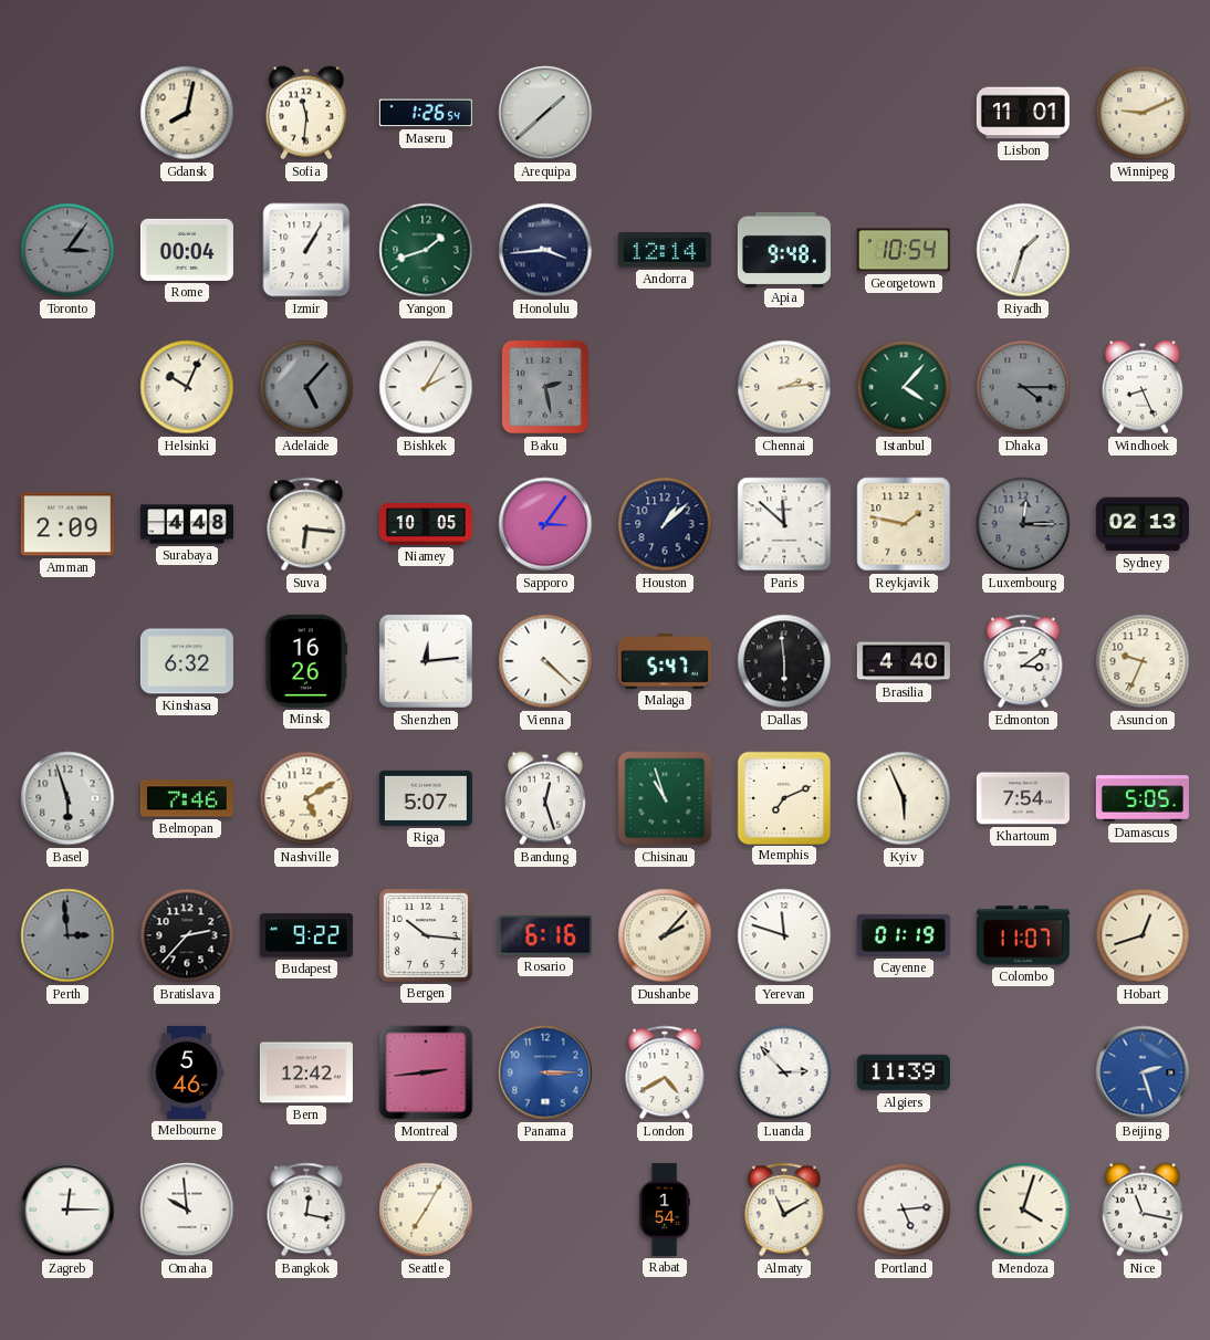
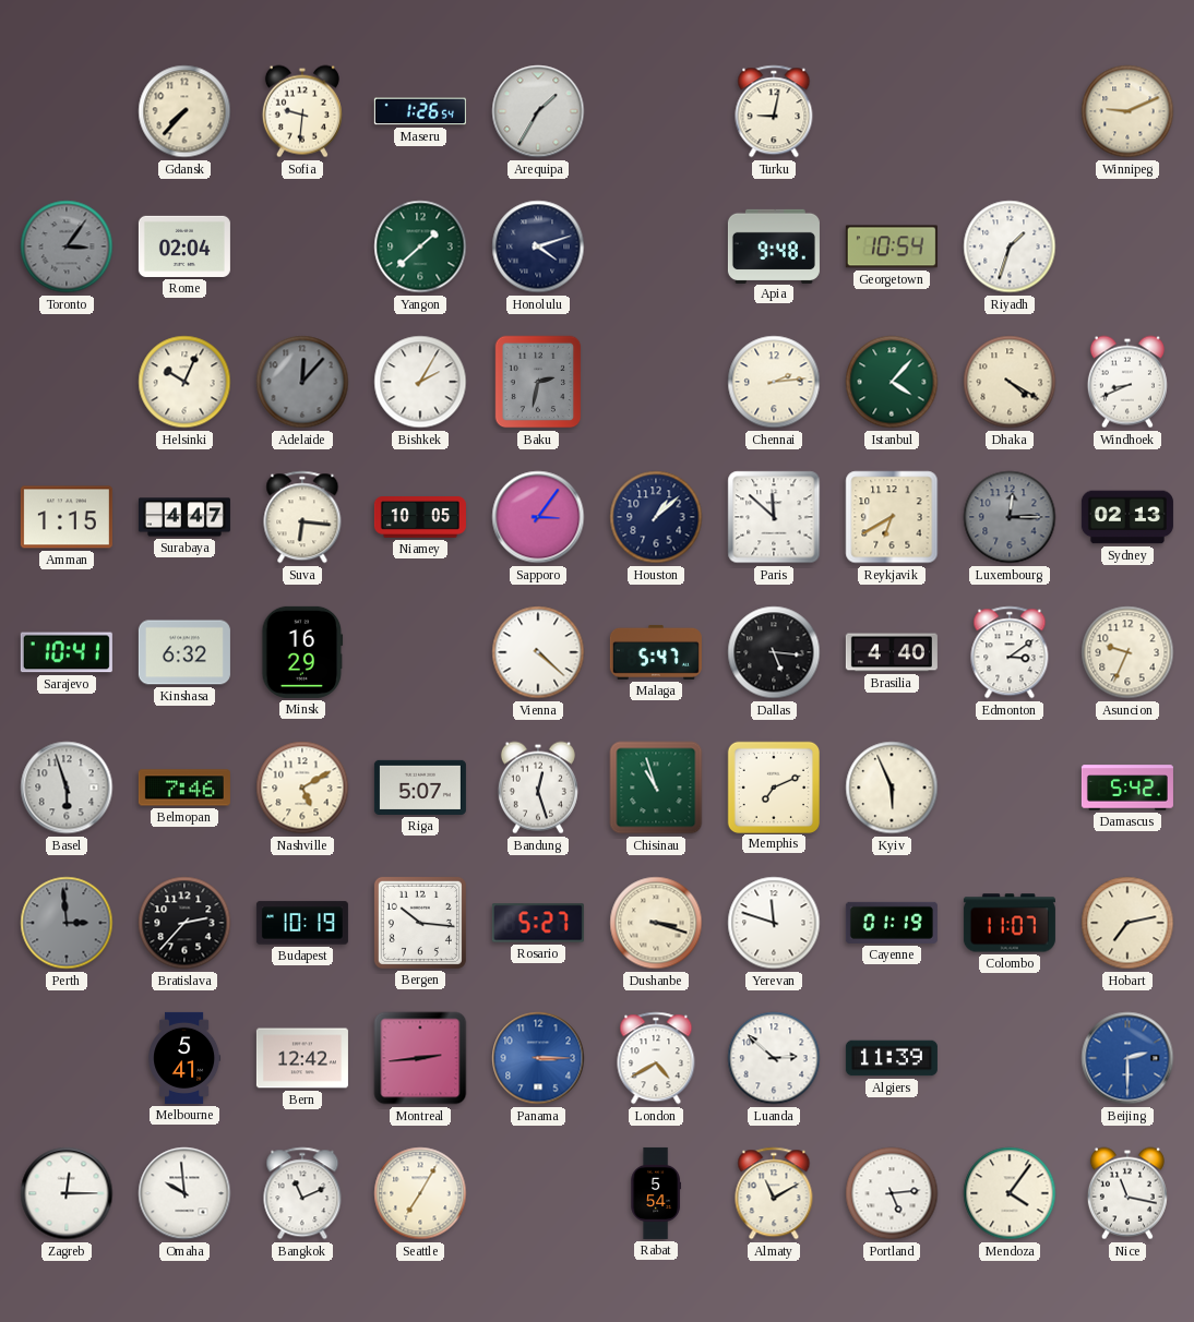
Gdansk: 8:02 -> 7:37
Sofia: 11:31 -> 9:31
Arequipa: 1:38 -> 1:35
Turku: none -> 9:02
Lisbon: 11:01 -> none
Rome: 00:04 -> 02:04
Izmir: 1:05 -> none
Yangon: 1:42 -> 1:38
Honolulu: 3:44 -> 4:12
Andorra: 12:14 -> none
Adelaide: 5:07 -> 12:07
Baku: 2:28 -> 2:32
Dhaka: 4:15 -> 4:20
Dhaka dial: grey -> cream
Windhoek: 8:26 -> 8:41
Amman: 2:09 -> 1:15
Surabaya: 4:48 -> 4:47
Reykjavik: 1:47 -> 6:40
Sarajevo: none -> 10:41
Minsk: 16:26 -> 16:29
Shenzhen: 12:14 -> none
Dallas: 5:59 -> 5:16
Khartoum: 7:54 -> none
Damascus: 5:05 -> 5:42
Budapest: 9:22 -> 10:19
Rosario: 6:16 -> 5:27
Dushanbe: 2:07 -> 3:18
Hobart: 12:42 -> 7:13
Melbourne: 5:46 -> 5:41
Luanda: 2:53 -> 2:52
Beijing: 2:27 -> 2:30
Bangkok: 12:17 -> 11:11
Rabat: 1:54 -> 5:54
Mendoza: 4:03 -> 4:06
